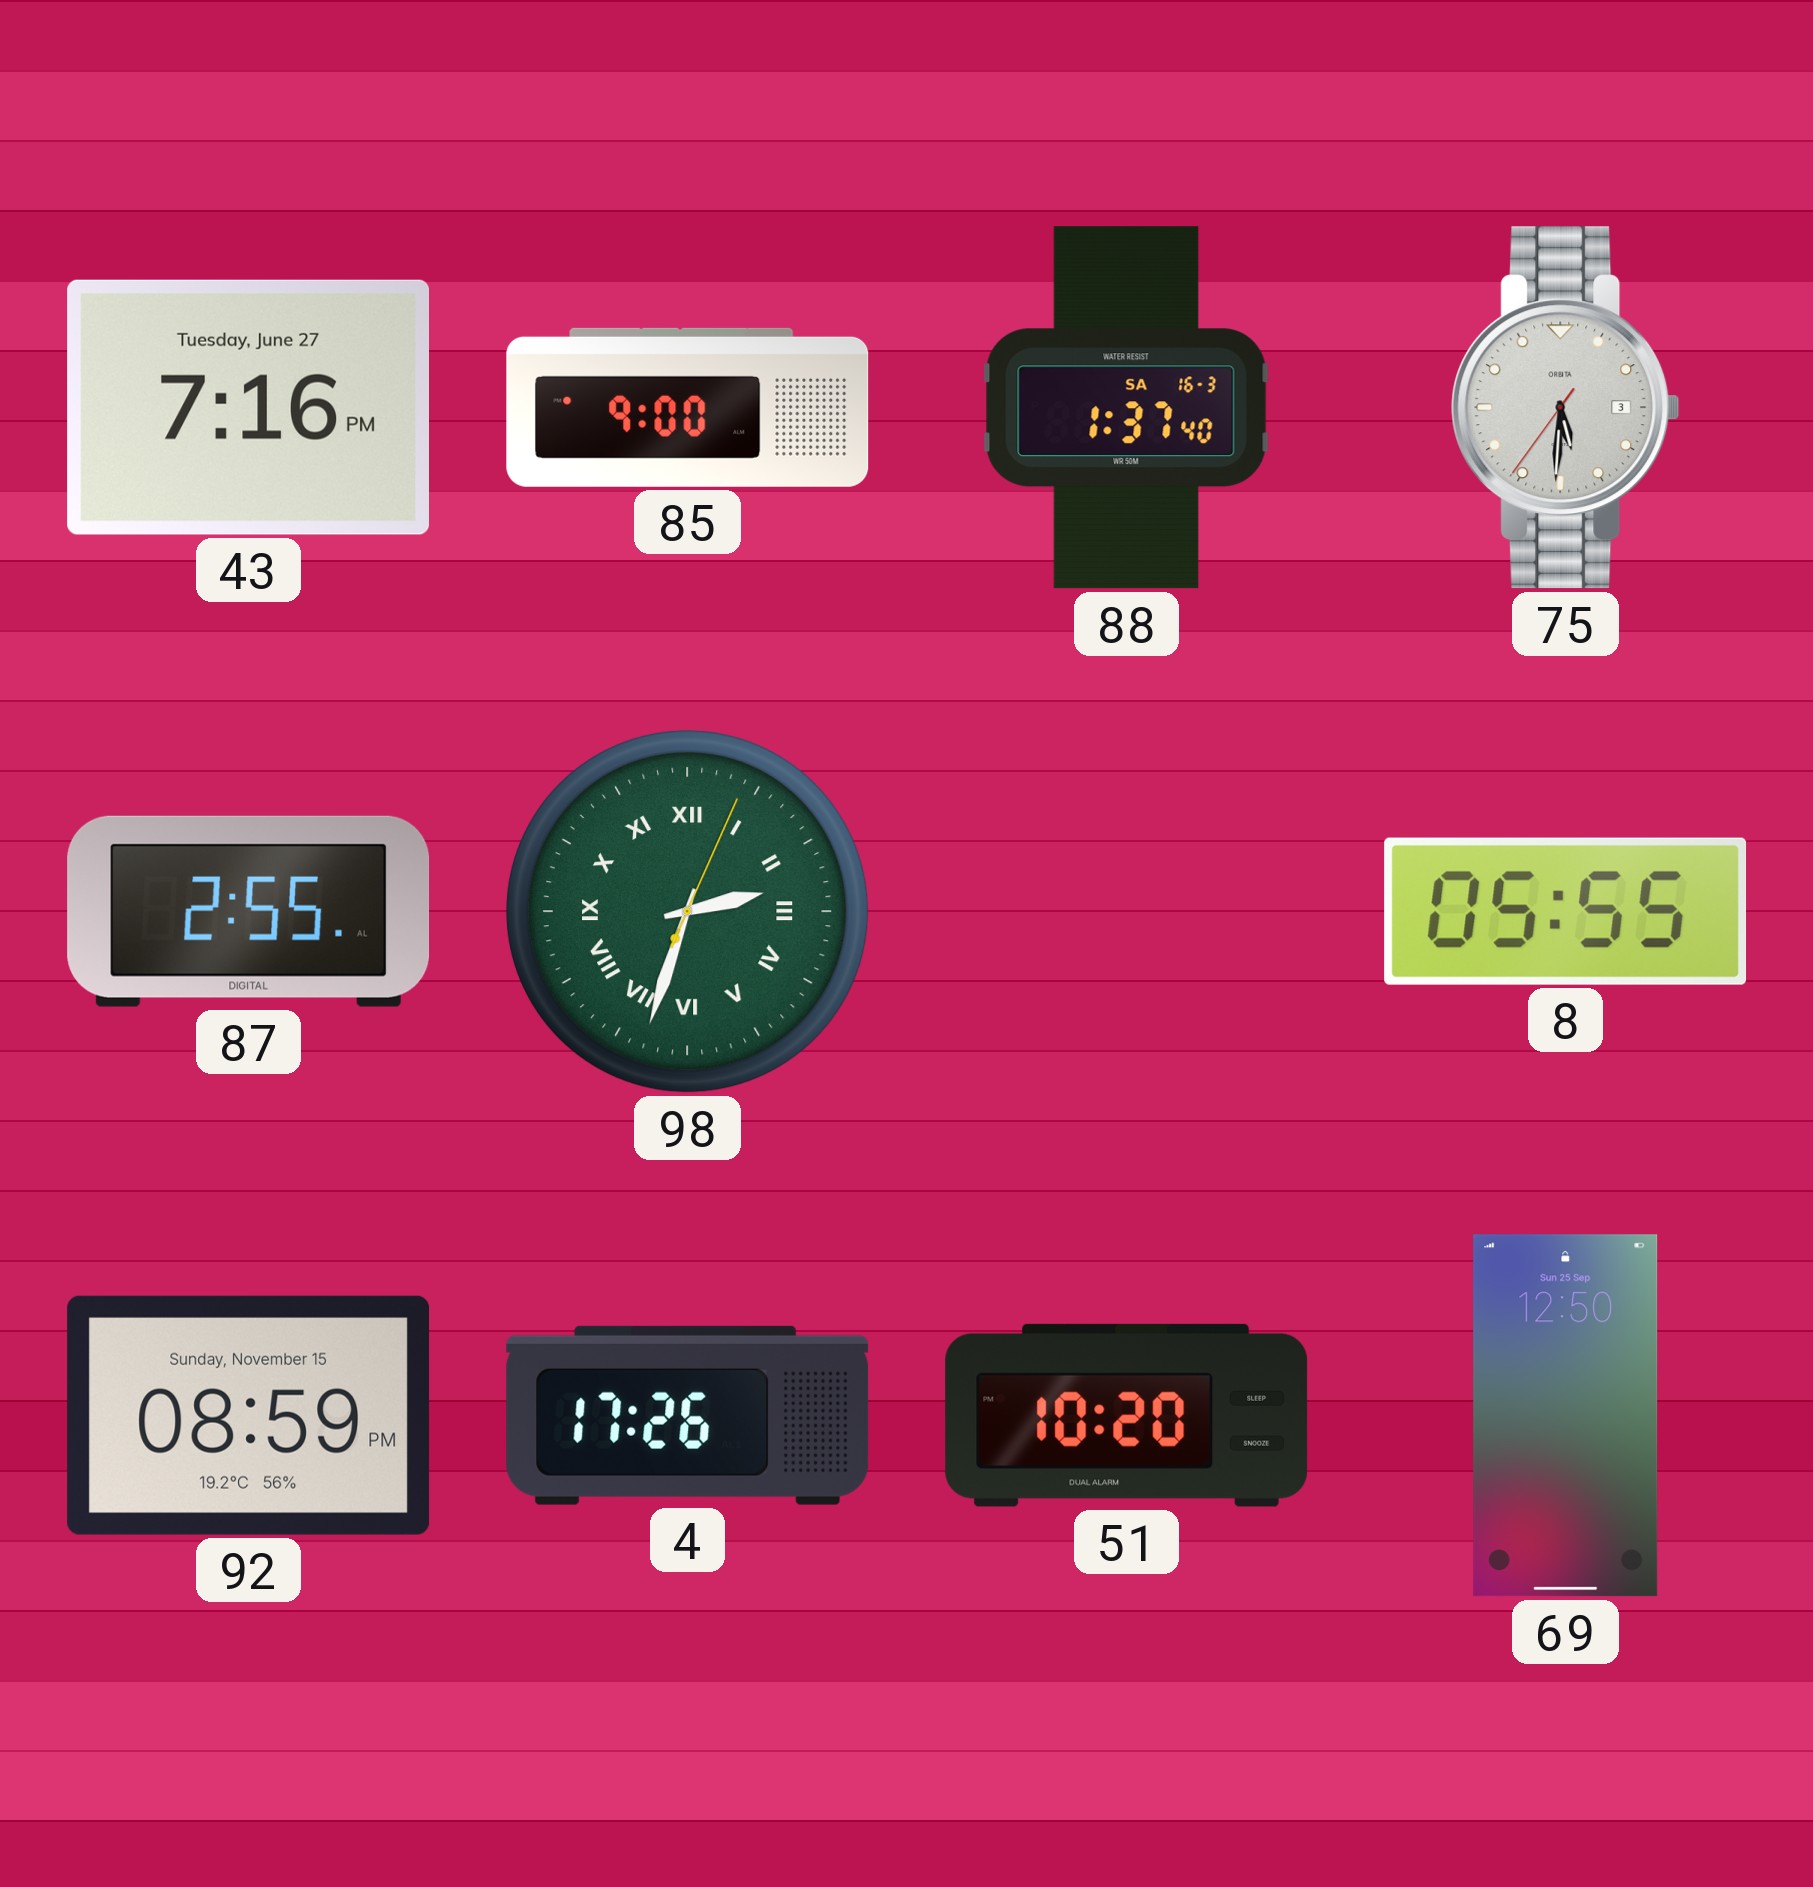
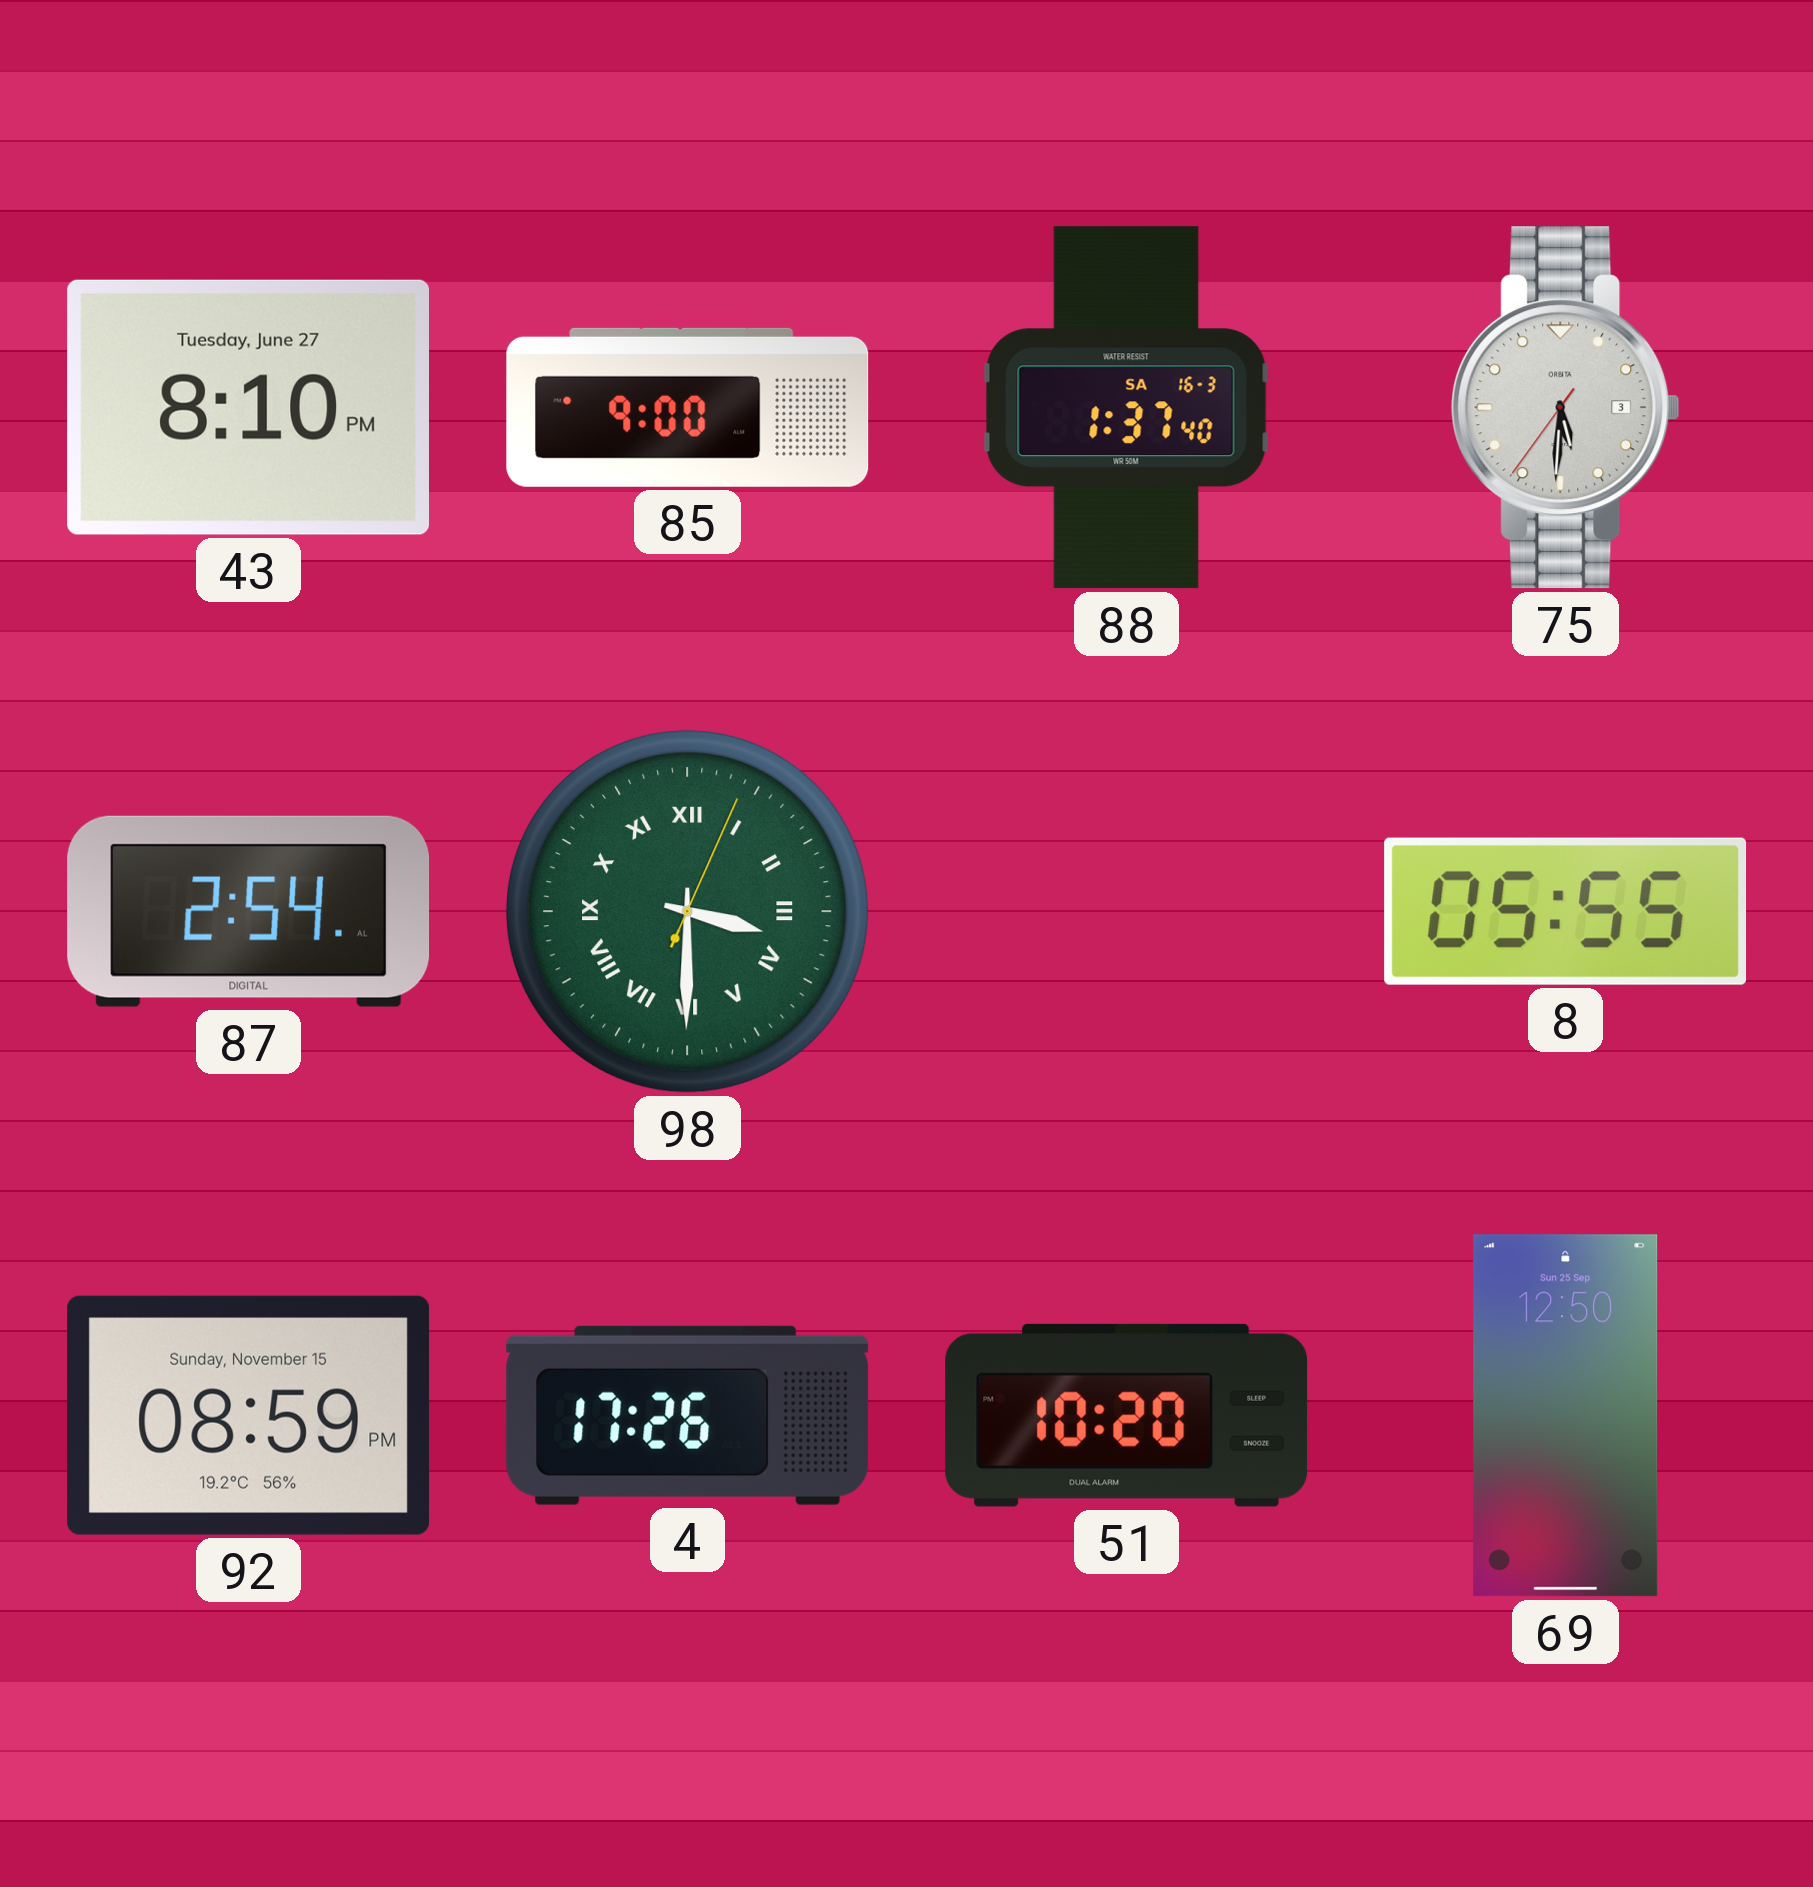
43: 7:16 -> 8:10
87: 2:55 -> 2:54
98: 2:33 -> 3:30
